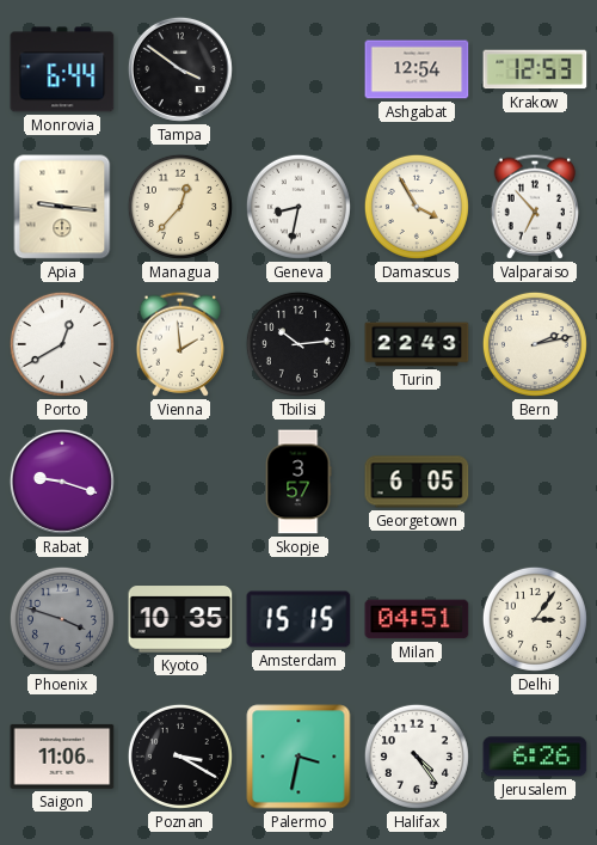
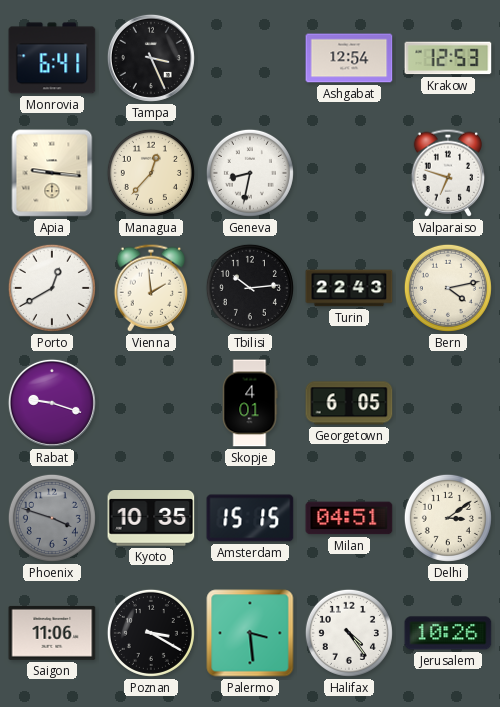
Monrovia: 6:44 -> 6:41
Tampa: 3:51 -> 3:26
Damascus: 3:55 -> none
Valparaiso: 6:53 -> 6:48
Bern: 2:13 -> 4:13
Skopje: 3:57 -> 4:01
Delhi: 3:06 -> 3:09
Palermo: 3:32 -> 3:29
Jerusalem: 6:26 -> 10:26
